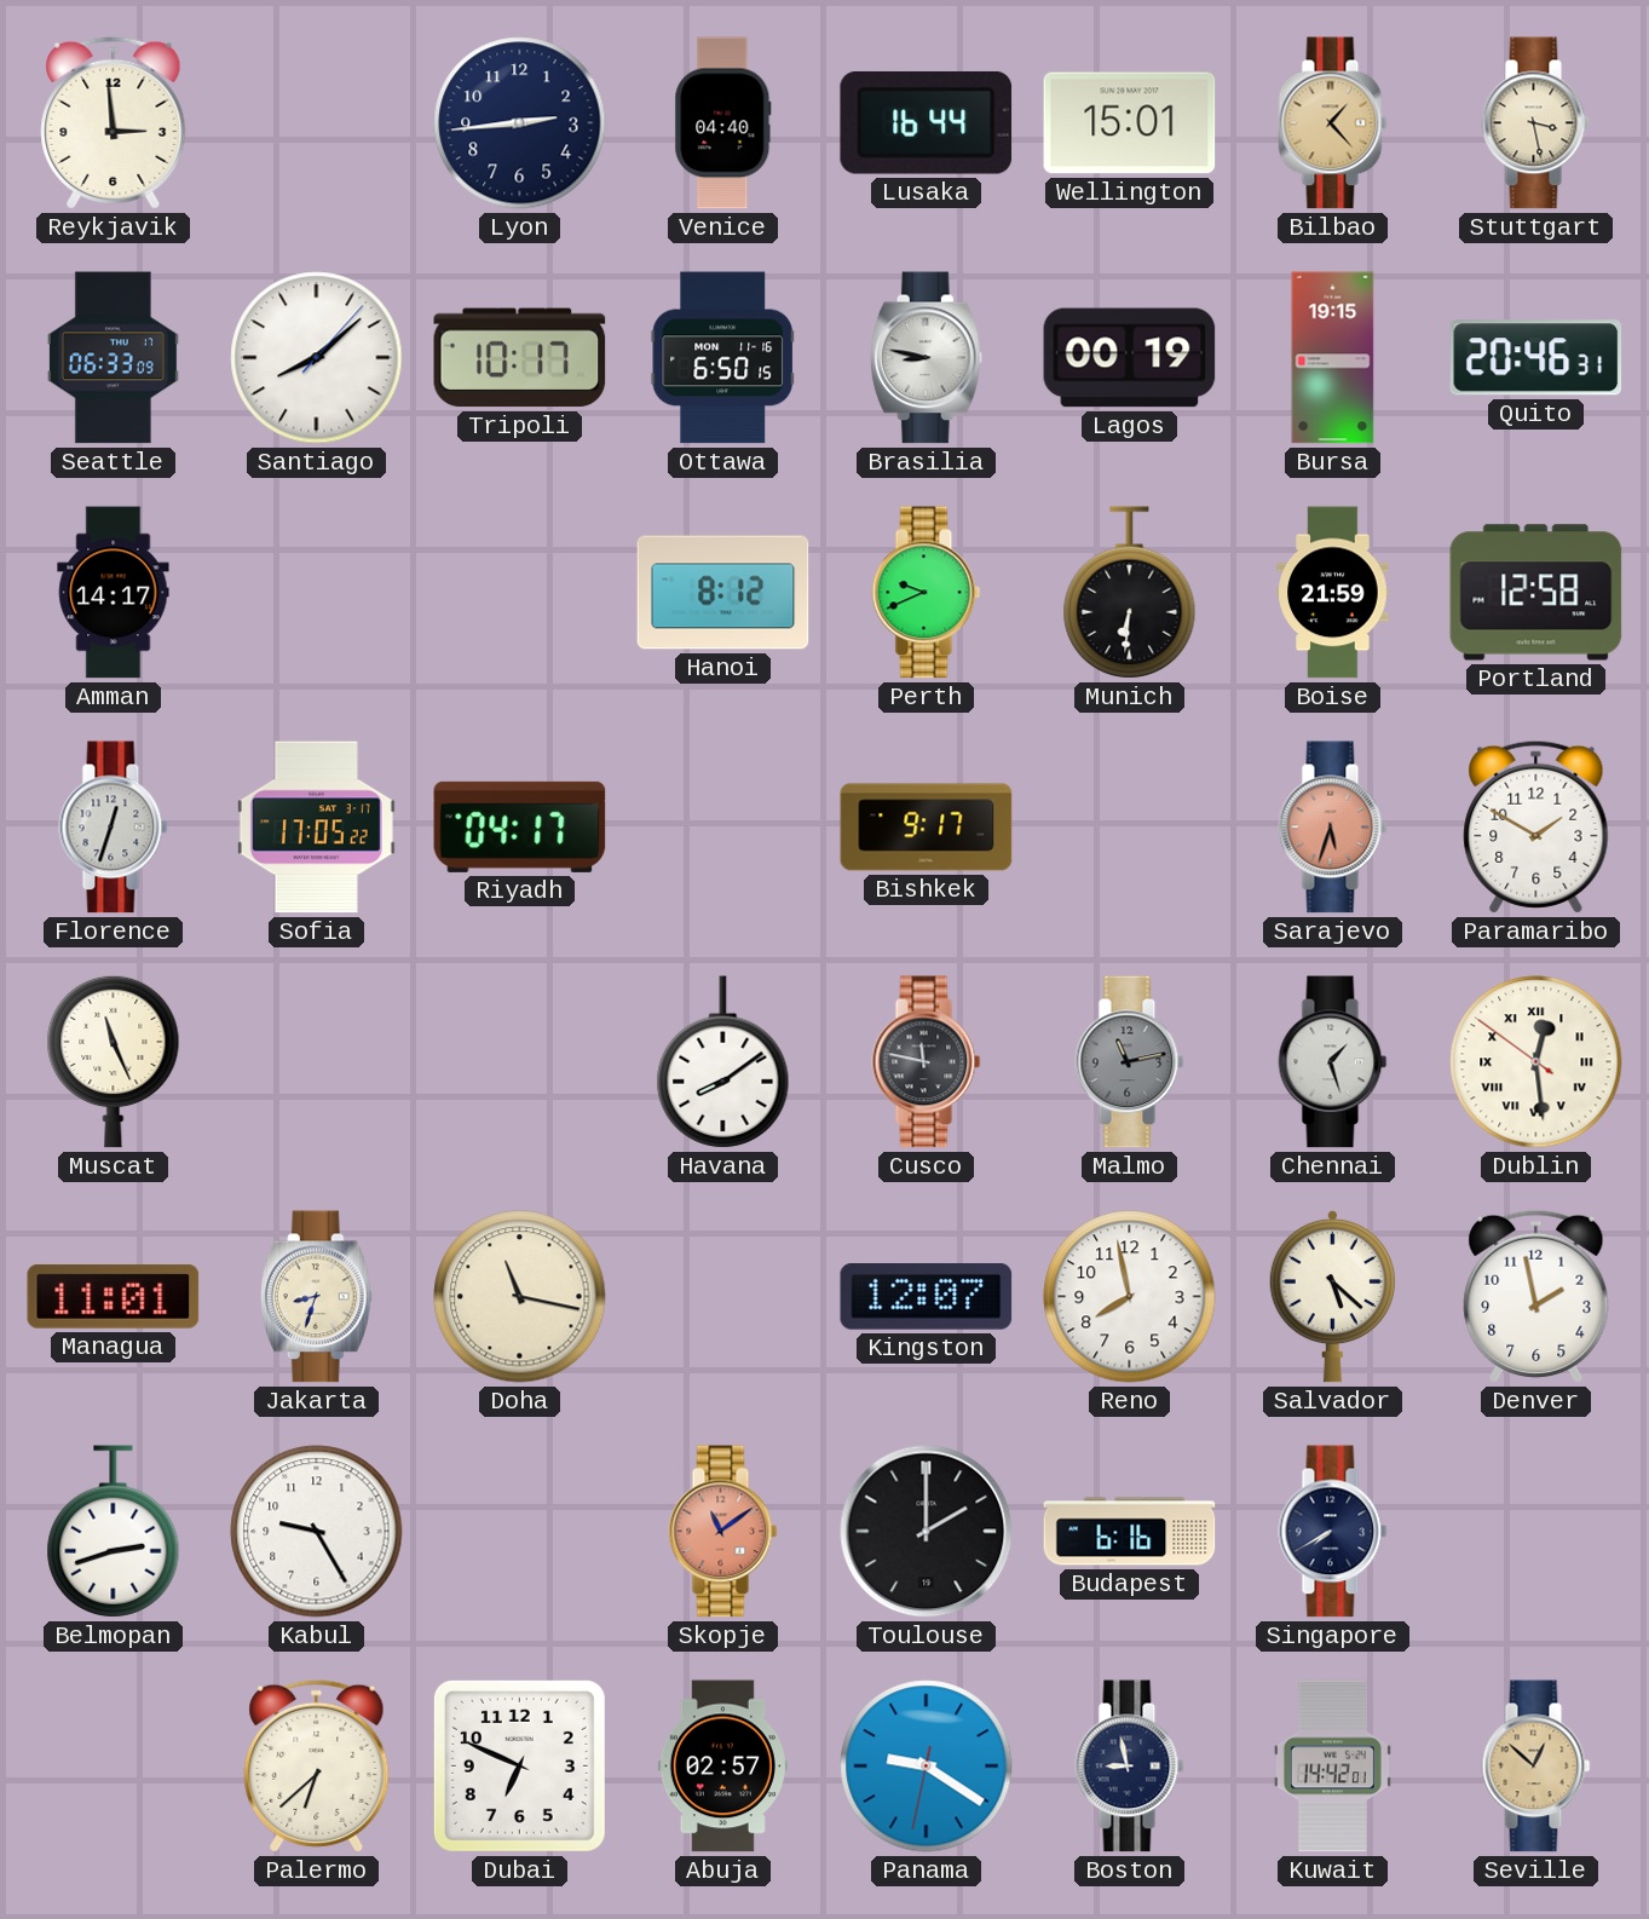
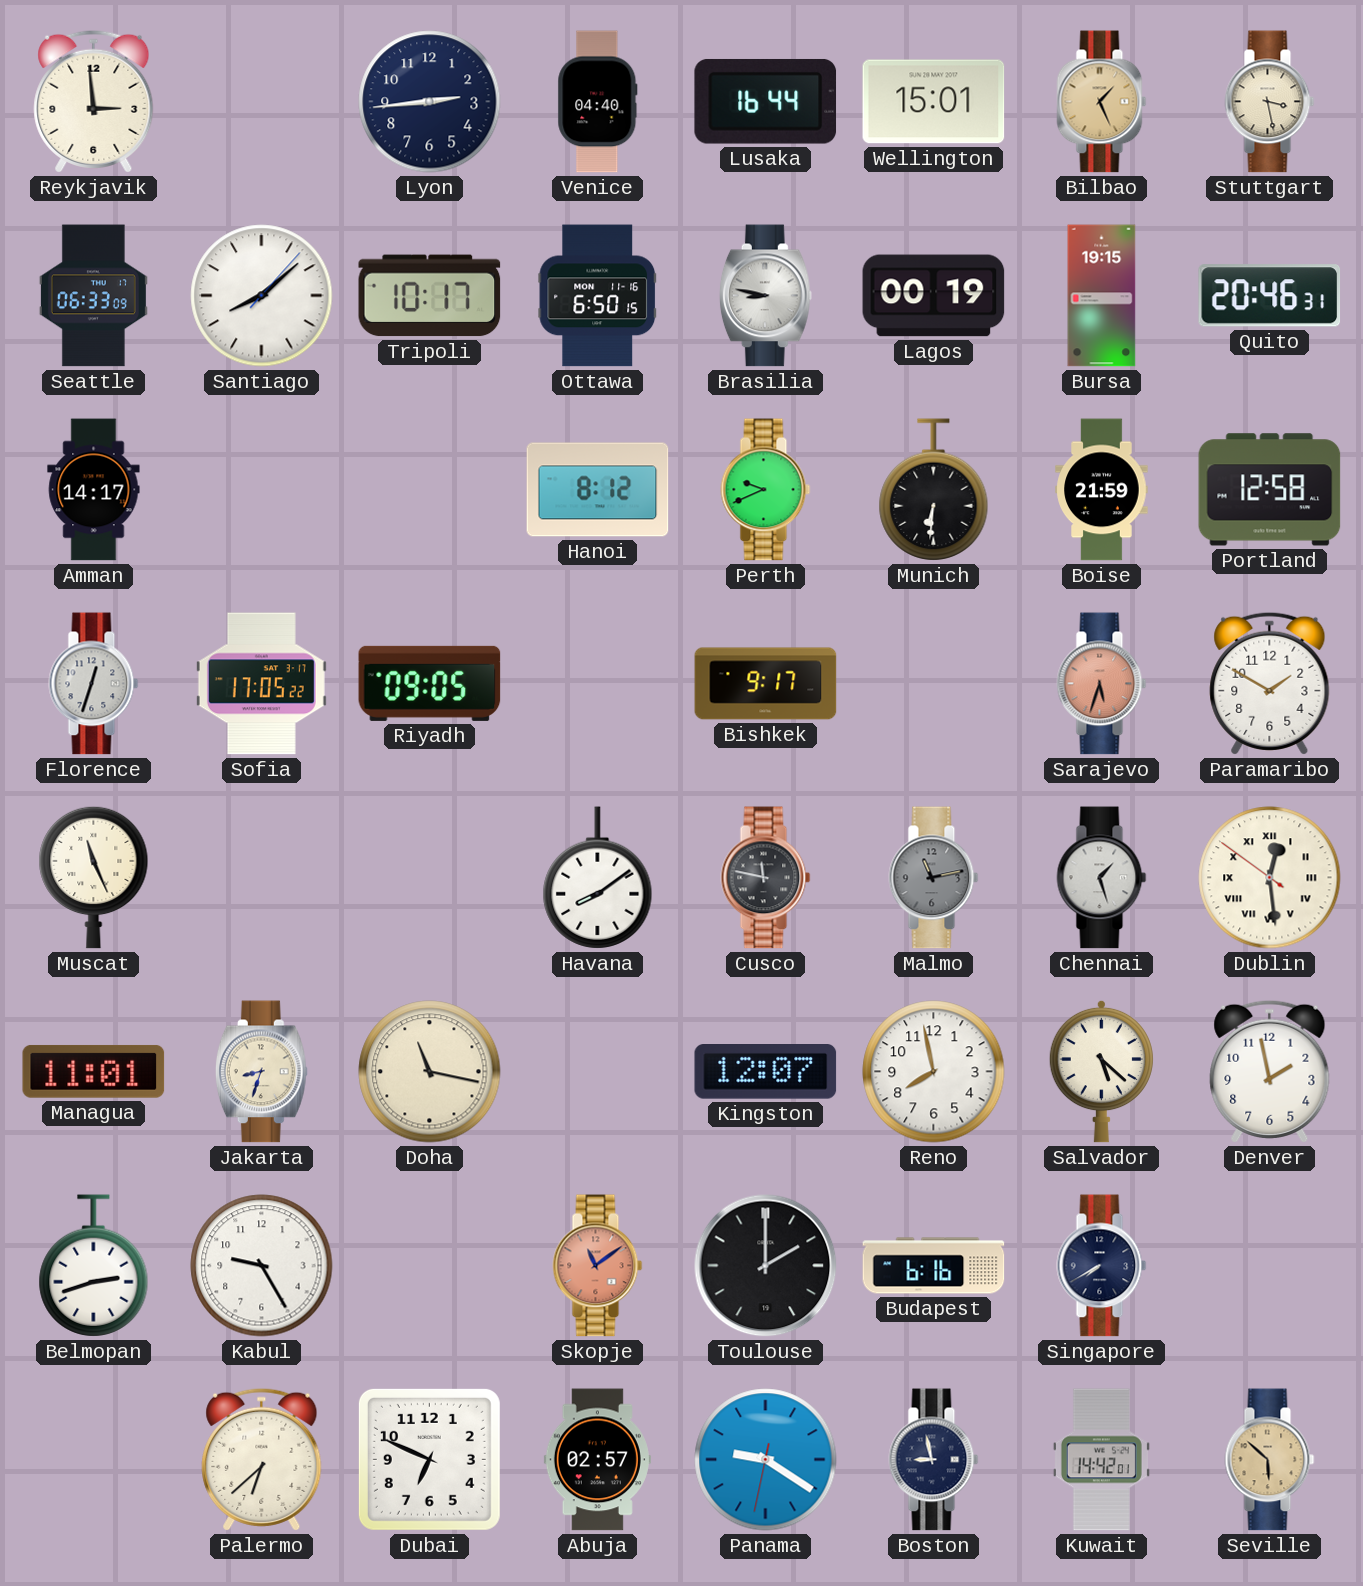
Bilbao: 1:23 -> 1:26
Riyadh: 04:17 -> 09:05
Seville: 12:52 -> 5:52
